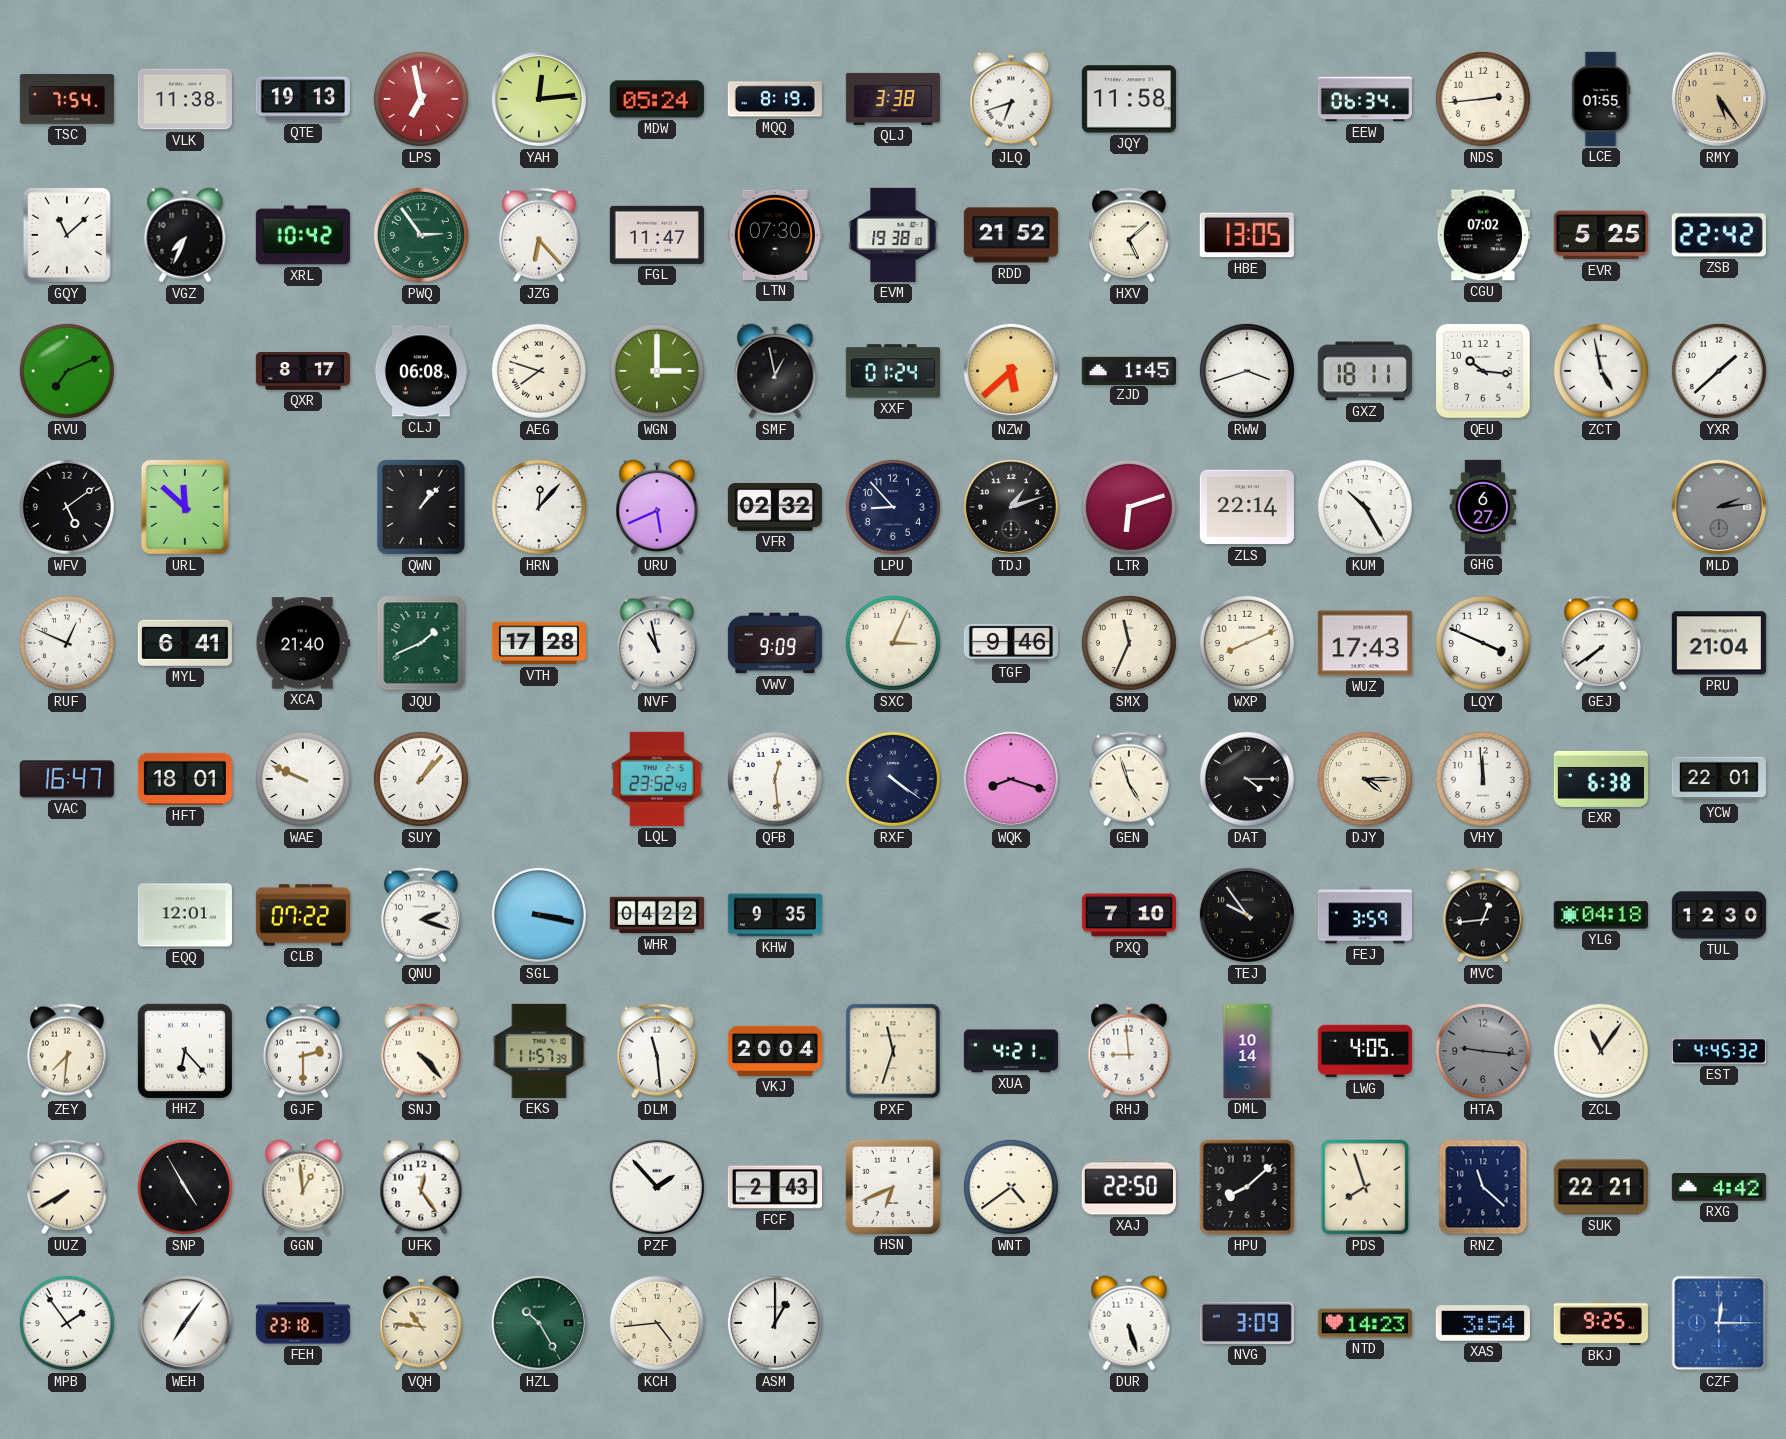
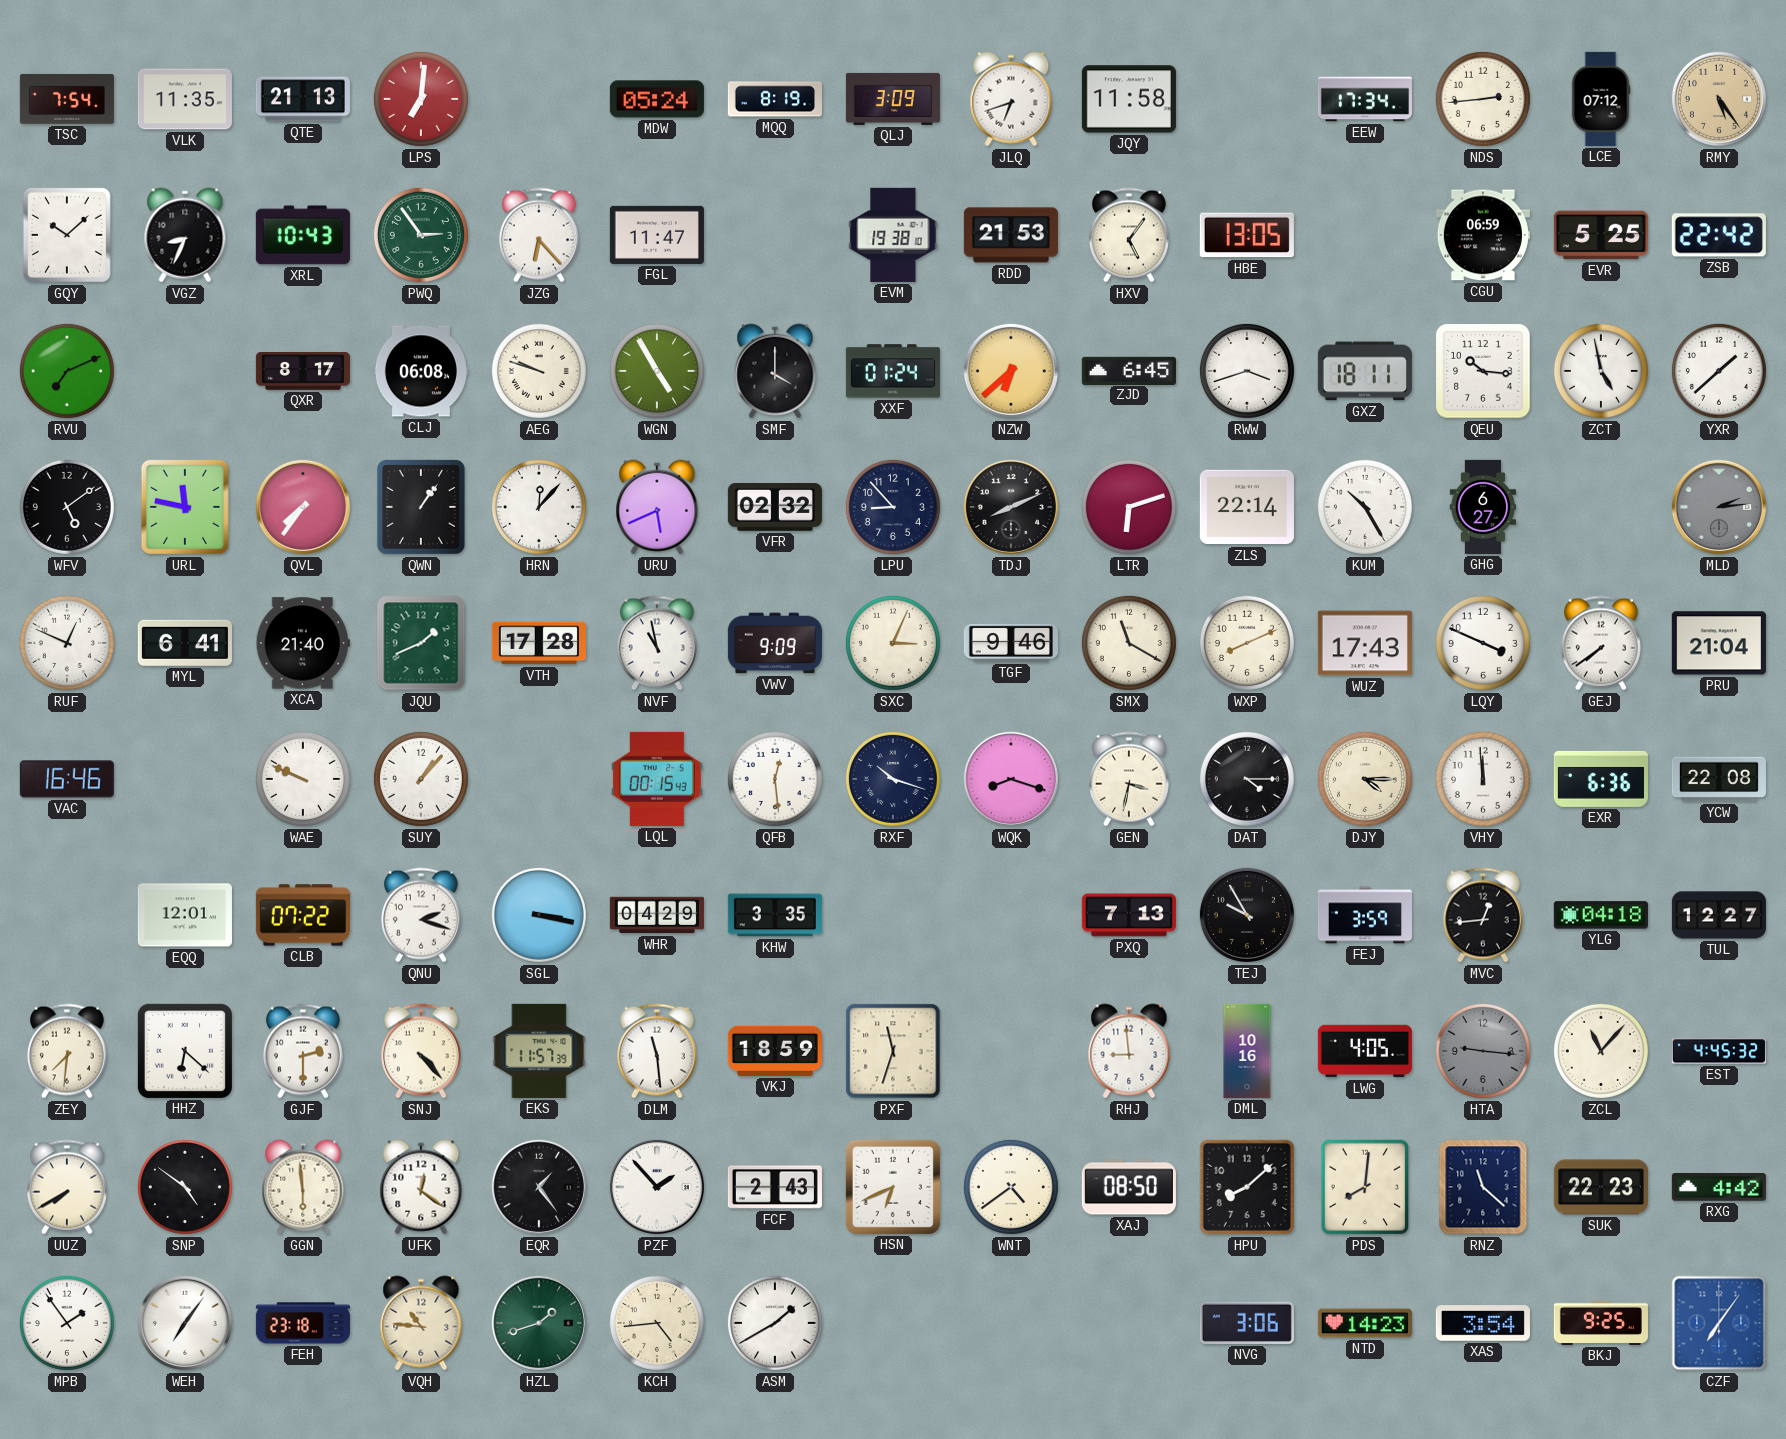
VLK: 11:38 -> 11:35
QTE: 19:13 -> 21:13
LPS: 6:58 -> 7:01
YAH: 12:14 -> none
QLJ: 3:38 -> 3:09
EEW: 06:34 -> 17:34
LCE: 01:55 -> 07:12
GQY: 11:08 -> 10:08
VGZ: 7:34 -> 8:34
XRL: 10:42 -> 10:43
LTN: 07:30 -> none
RDD: 21:52 -> 21:53
HXV: 5:08 -> 5:06
CGU: 07:02 -> 06:59
AEG: 7:48 -> 9:48
WGN: 3:00 -> 4:55
SMF: 12:58 -> 4:00
NZW: 5:38 -> 6:38
ZJD: 1:45 -> 6:45
URL: 11:52 -> 11:47
QVL: none -> 7:36
QWN: 1:07 -> 1:06
TDJ: 1:12 -> 8:11
SMX: 11:34 -> 11:20
VAC: 16:47 -> 16:46
HFT: 18:01 -> none
LQL: 23:52 -> 00:15
RXF: 4:21 -> 10:18
GEN: 4:57 -> 3:32
EXR: 6:38 -> 6:36
YCW: 22:01 -> 22:08
WHR: 04:22 -> 04:29
KHW: 9:35 -> 3:35
PXQ: 7:10 -> 7:13
TEJ: 9:54 -> 9:55
TUL: 12:30 -> 12:27
HHZ: 6:23 -> 6:22
VKJ: 20:04 -> 18:59
XUA: 4:21 -> none
DML: 10:14 -> 10:16
ZCL: 11:06 -> 11:07
SNP: 4:55 -> 4:51
GGN: 12:59 -> 5:59
UFK: 12:24 -> 12:21
EQR: none -> 1:24
XAJ: 22:50 -> 08:50
PDS: 7:57 -> 8:01
SUK: 22:21 -> 22:23
HZL: 10:25 -> 1:42
ASM: 1:00 -> 1:40
DUR: 5:27 -> none
NVG: 3:09 -> 3:06
CZF: 12:15 -> 7:06
